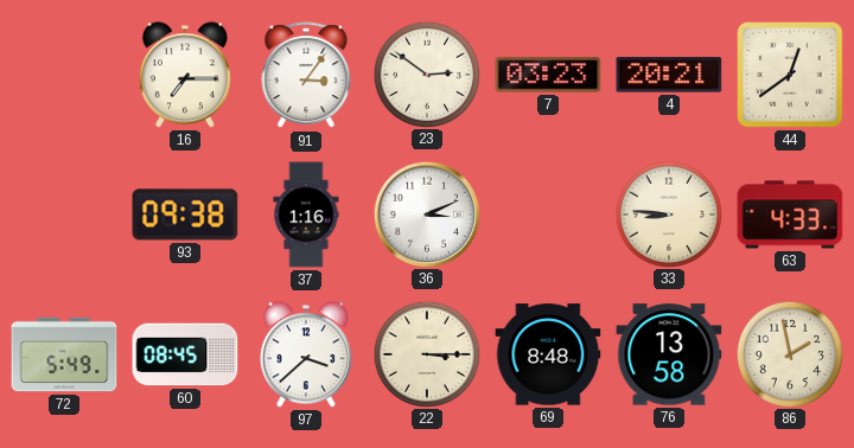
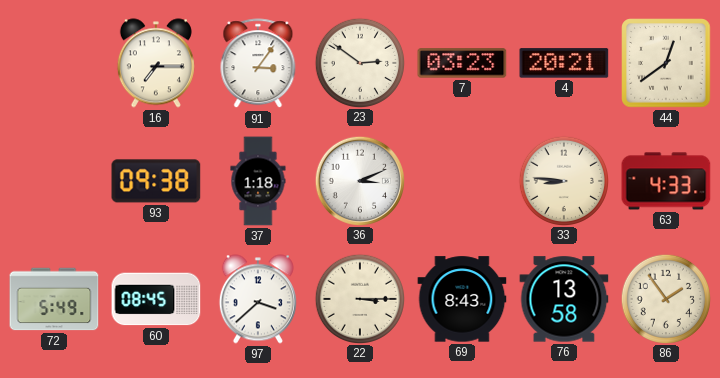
37: 1:16 -> 1:18
69: 8:48 -> 8:43
86: 1:58 -> 1:54
